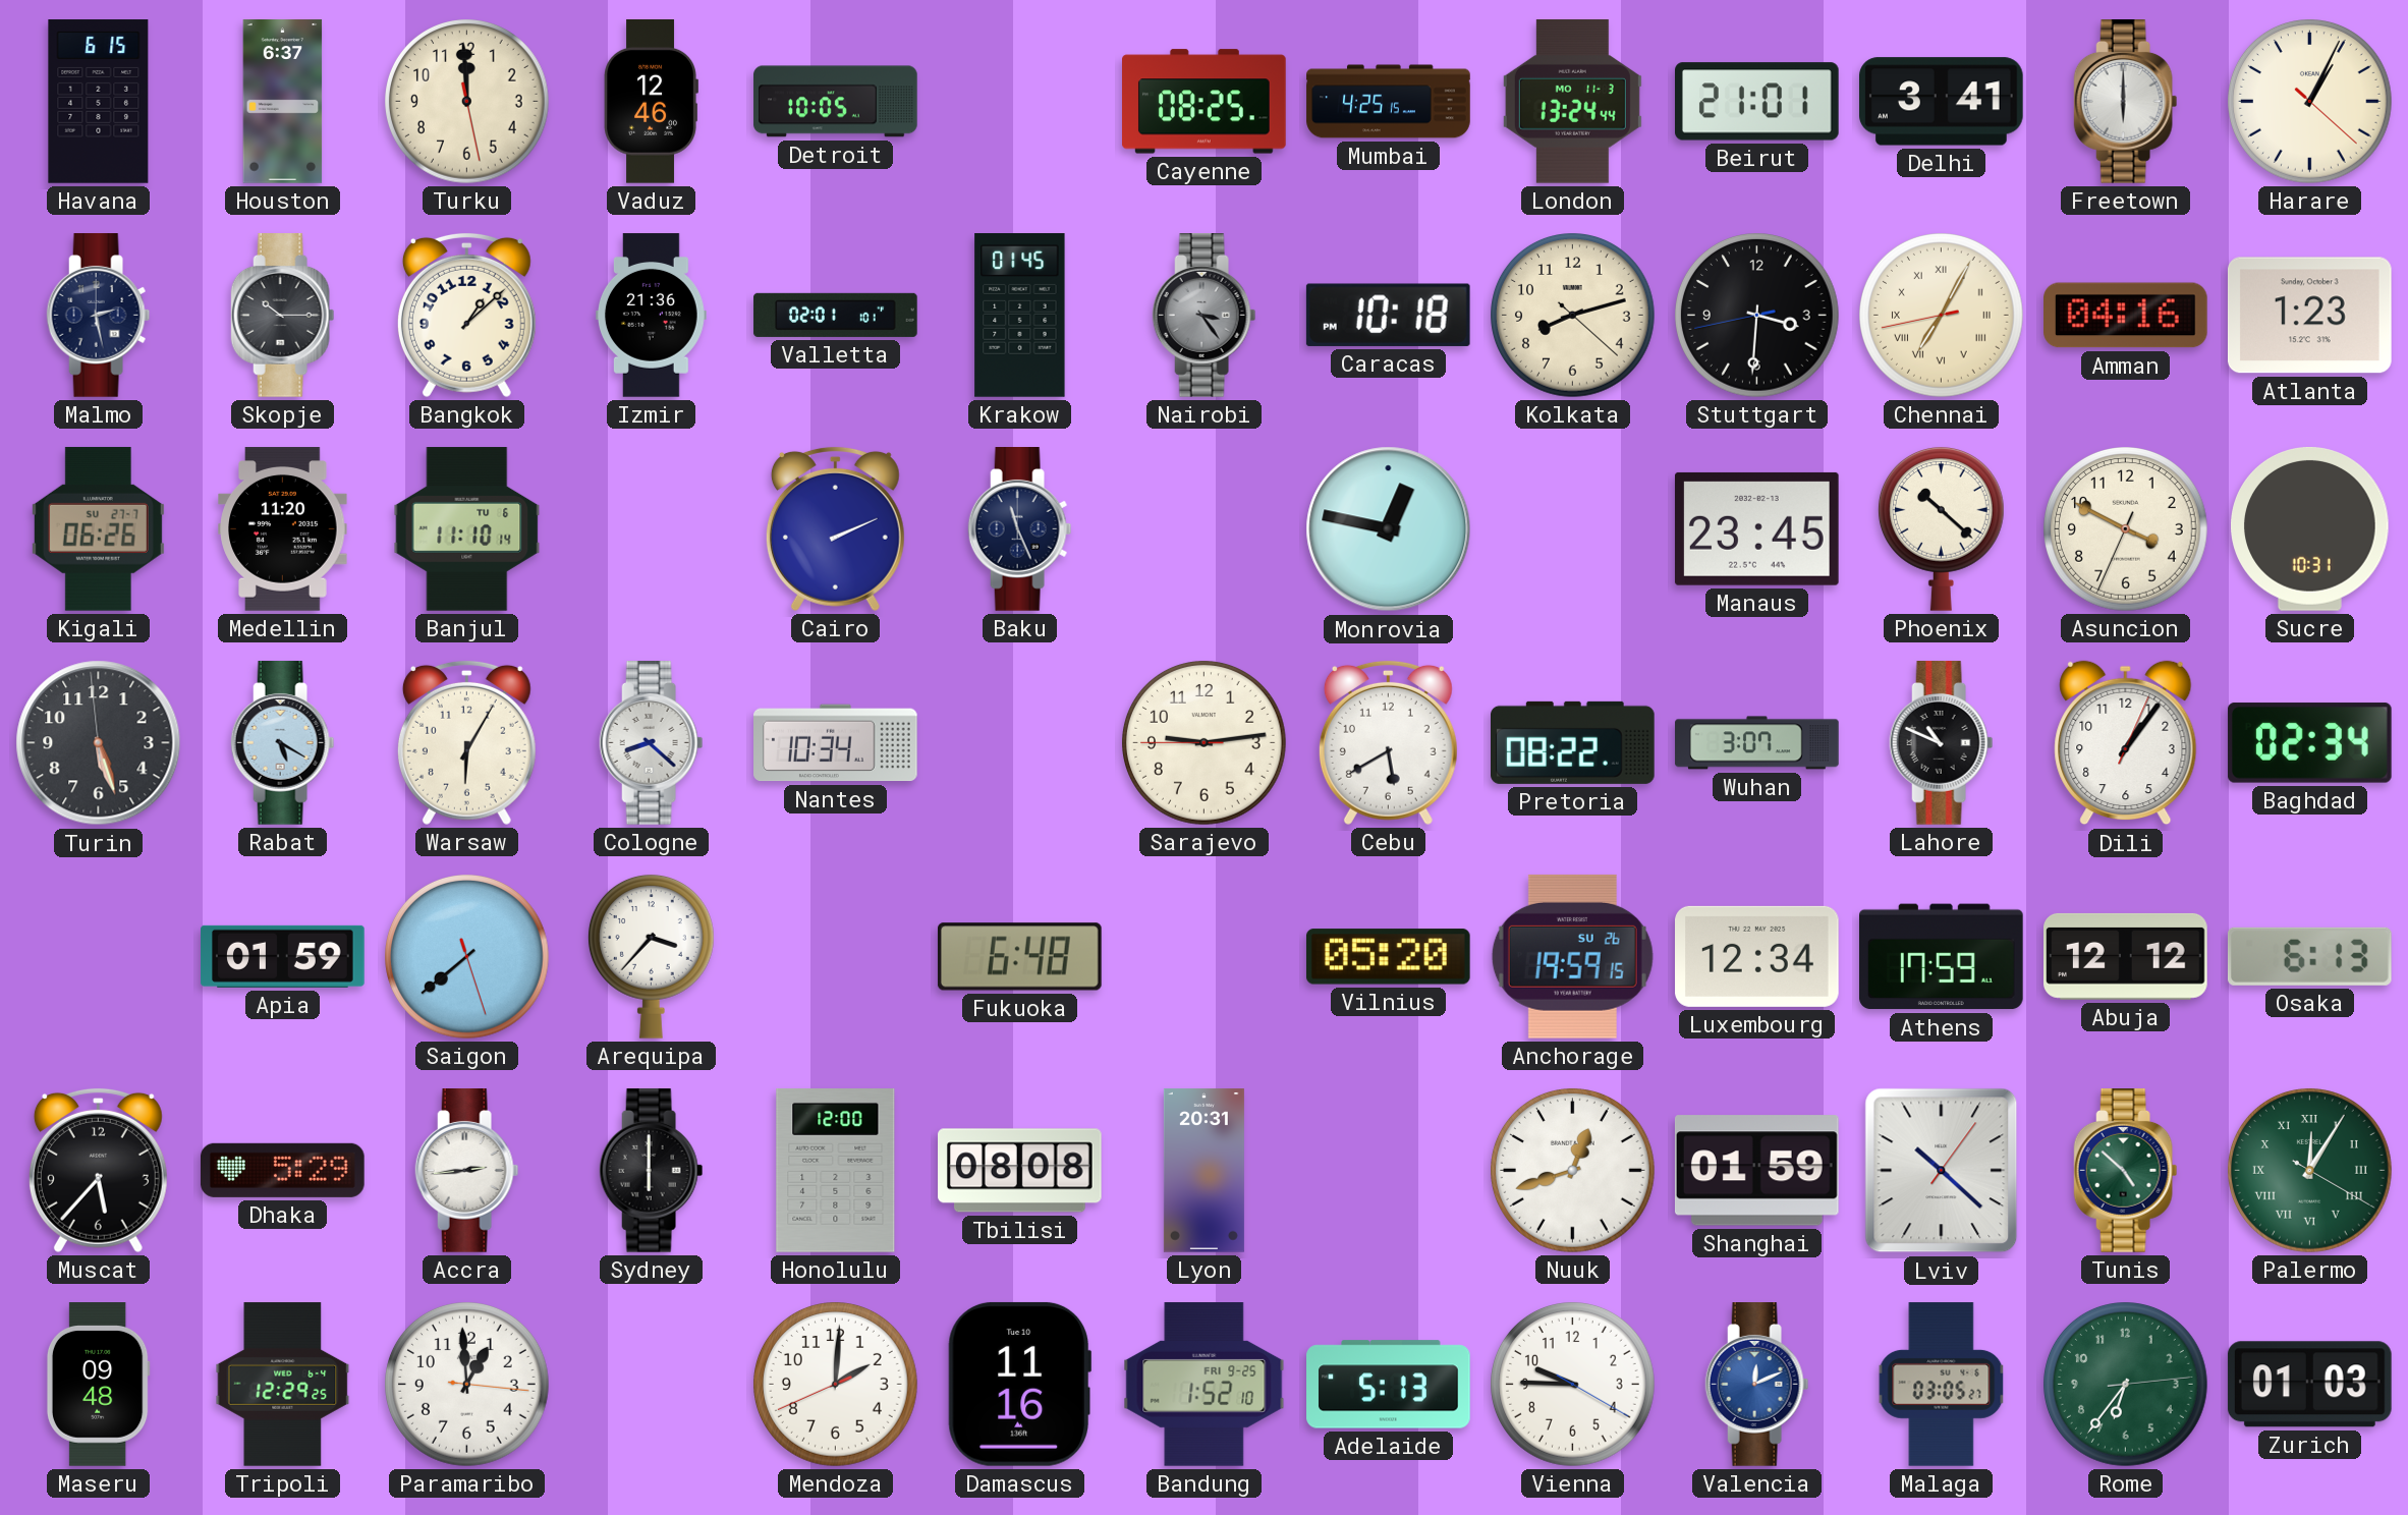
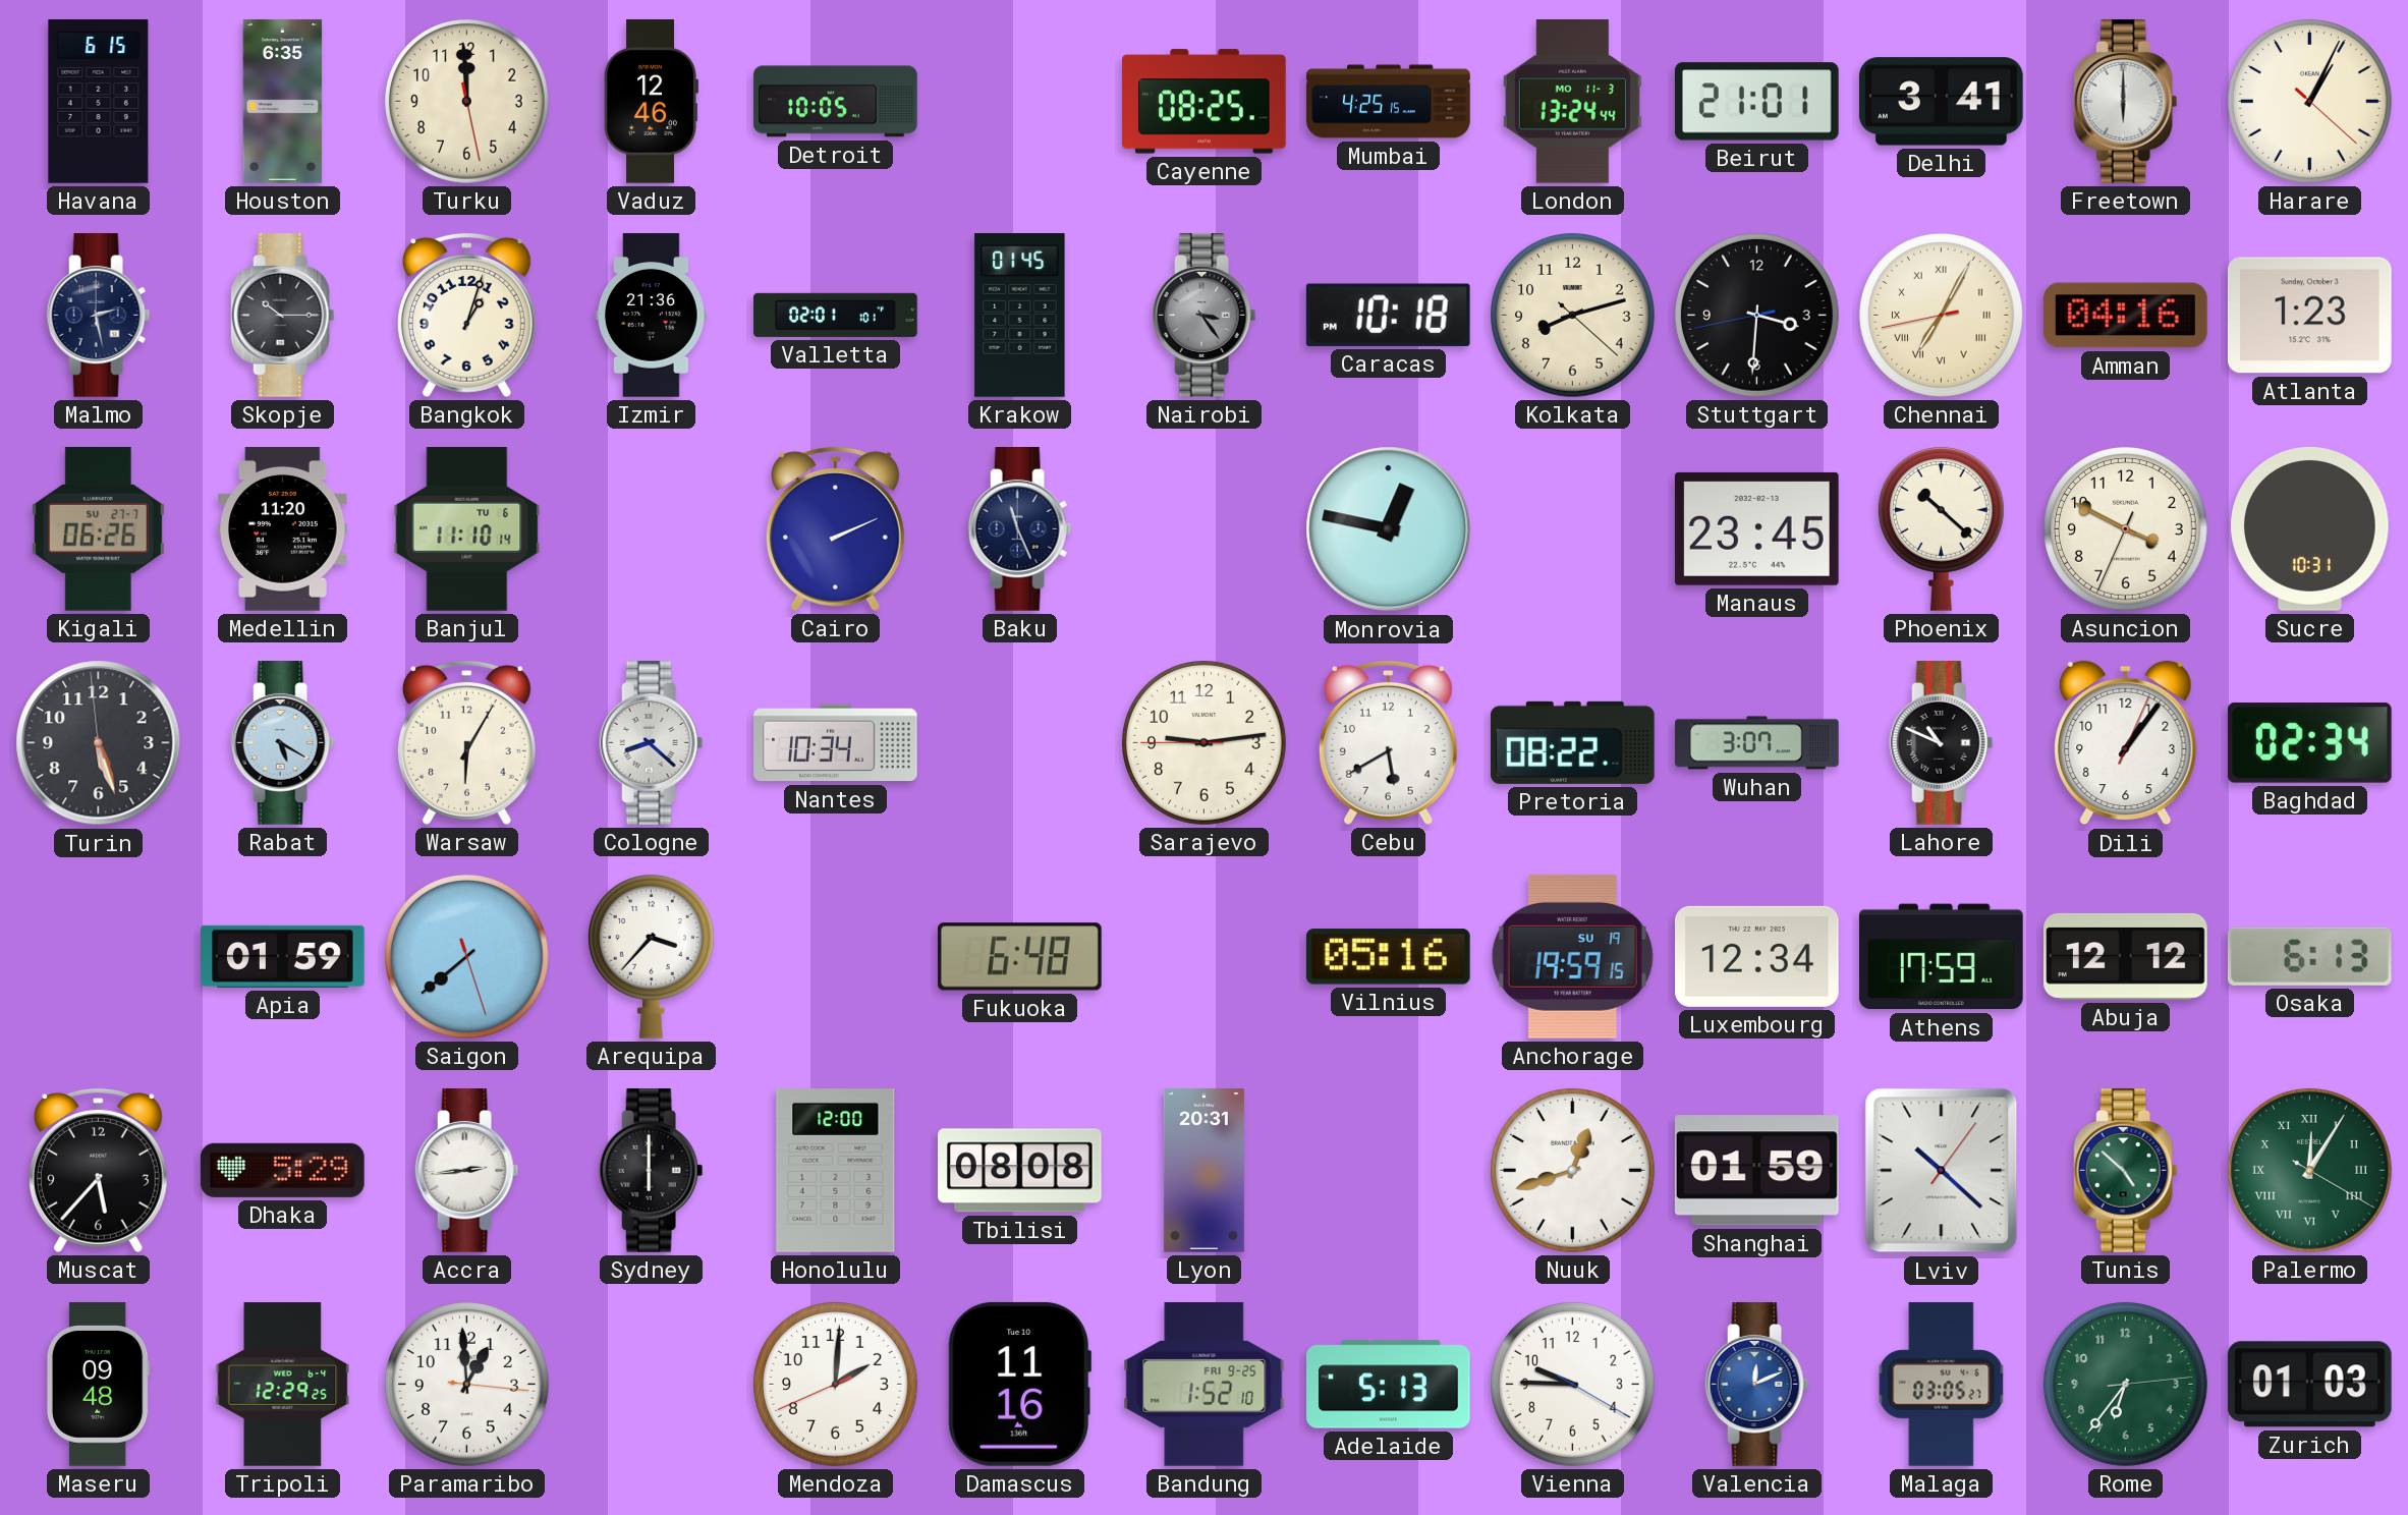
Houston: 6:37 -> 6:35
Bangkok: 1:08 -> 1:03
Vilnius: 05:20 -> 05:16
Anchorage date: SU 26 -> SU 19
